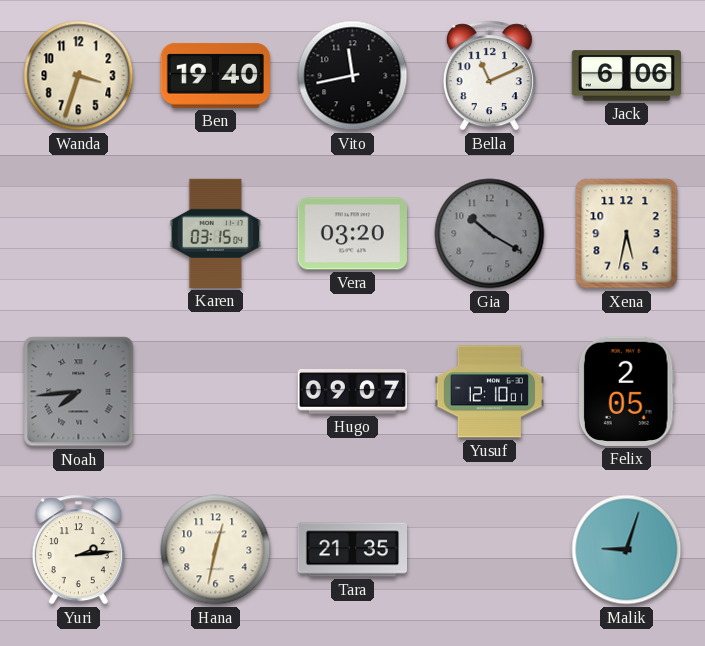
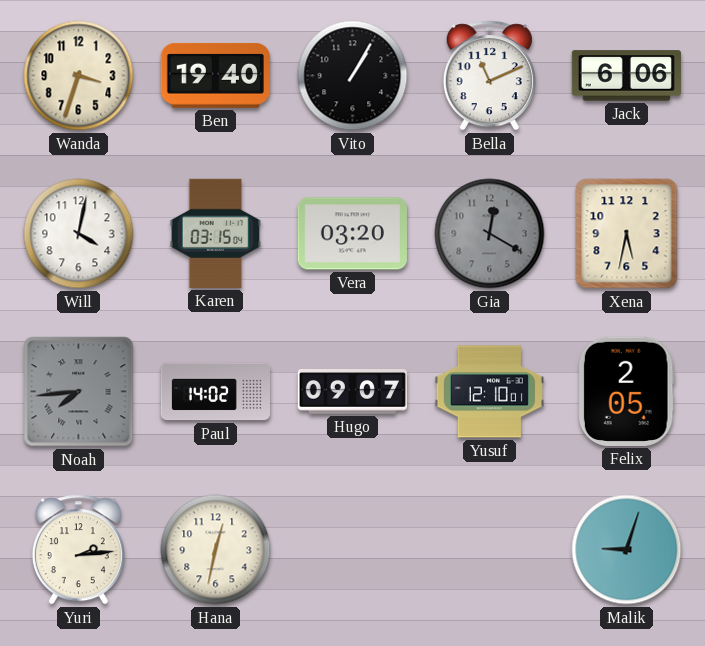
Vito: 11:43 -> 1:05
Will: none -> 4:02
Gia: 10:20 -> 12:20
Paul: none -> 14:02
Tara: 21:35 -> none
